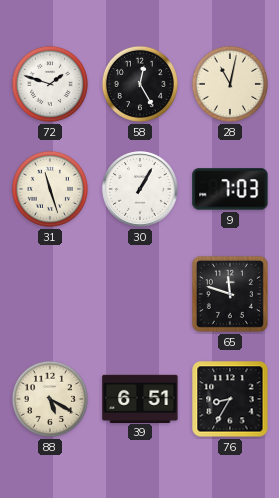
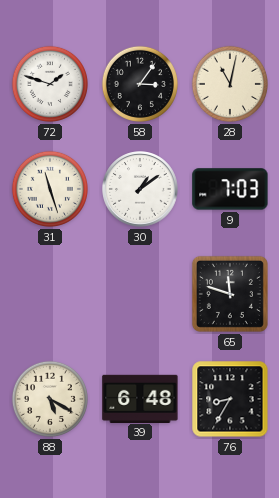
58: 12:25 -> 3:06
30: 1:05 -> 1:09
39: 6:51 -> 6:48
